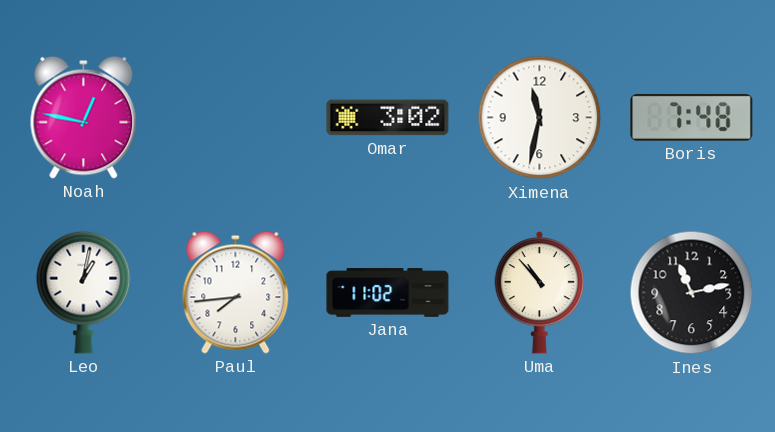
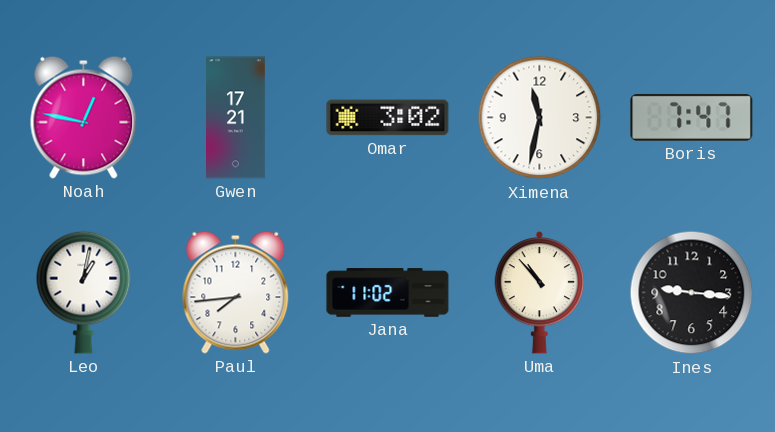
Gwen: none -> 17:21
Boris: 7:48 -> 7:47
Ines: 11:13 -> 9:16
